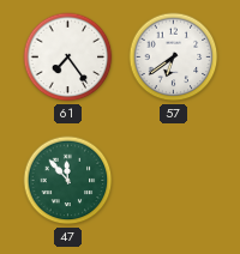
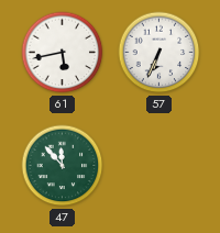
61: 7:24 -> 5:43
57: 6:39 -> 6:34
